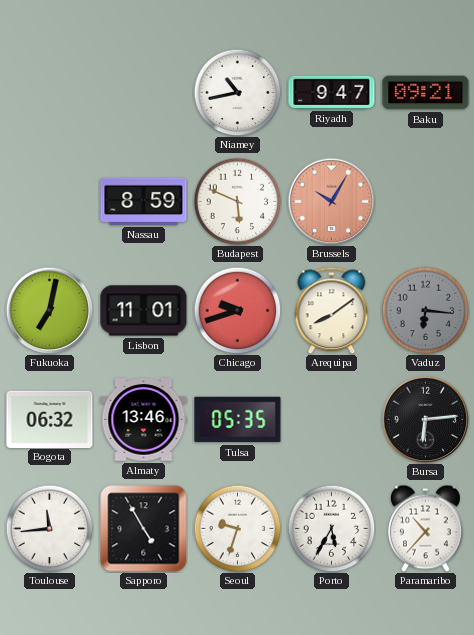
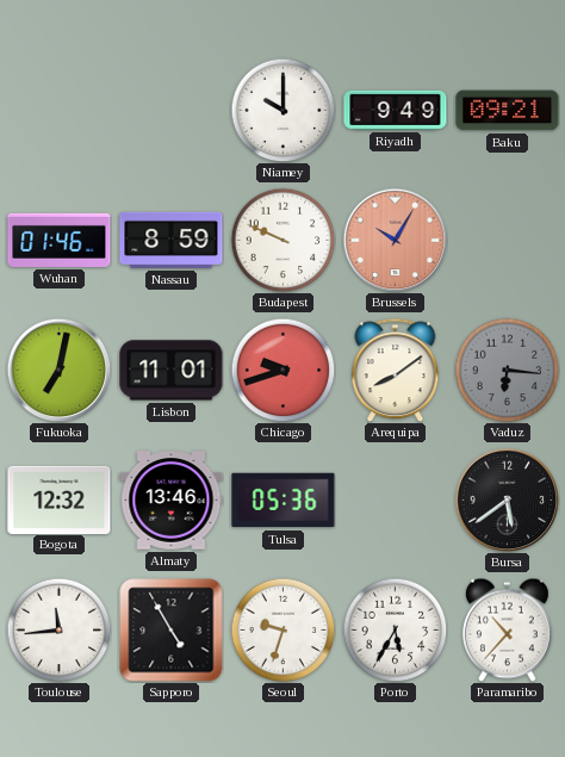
Niamey: 10:43 -> 10:00
Riyadh: 9:47 -> 9:49
Wuhan: none -> 01:46
Budapest: 5:49 -> 9:49
Bogota: 06:32 -> 12:32
Tulsa: 05:35 -> 05:36
Bursa: 6:14 -> 5:39
